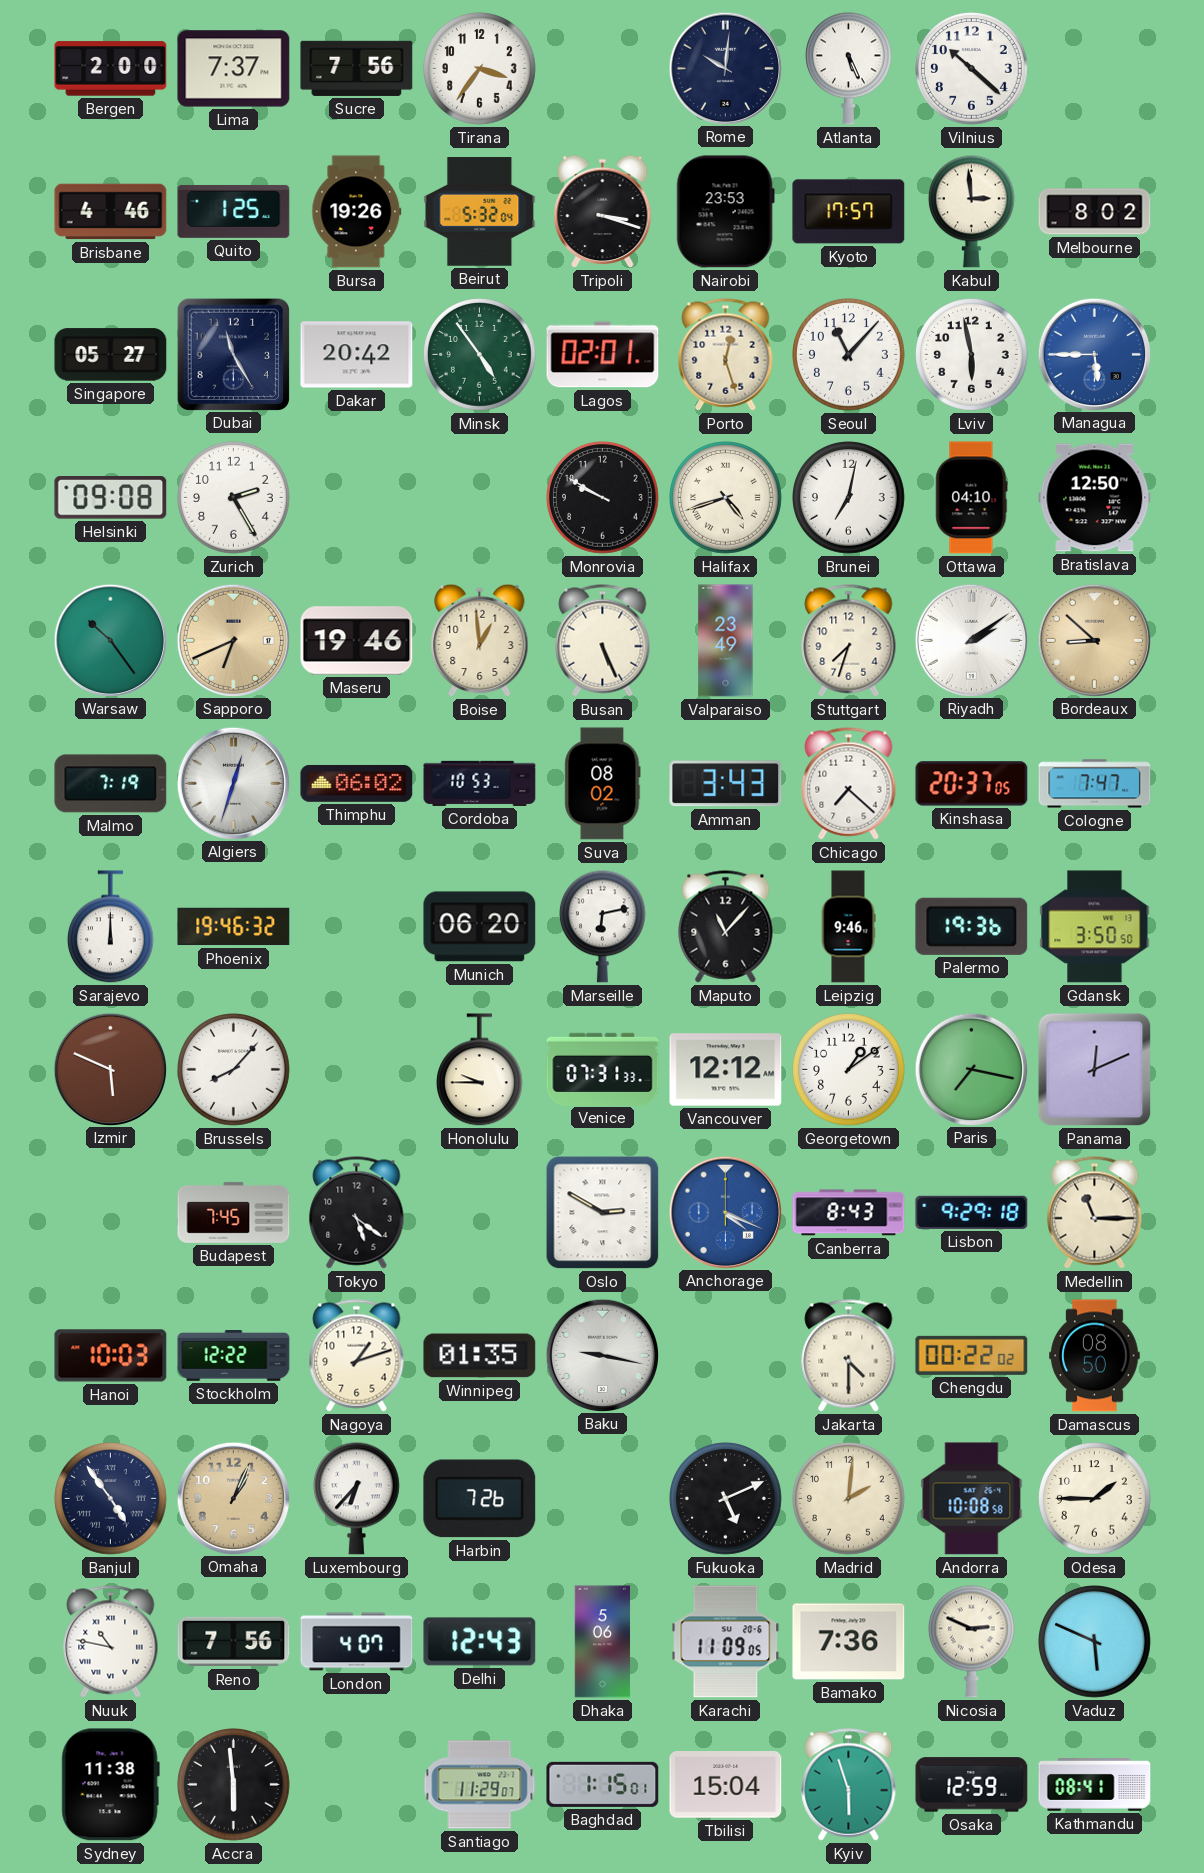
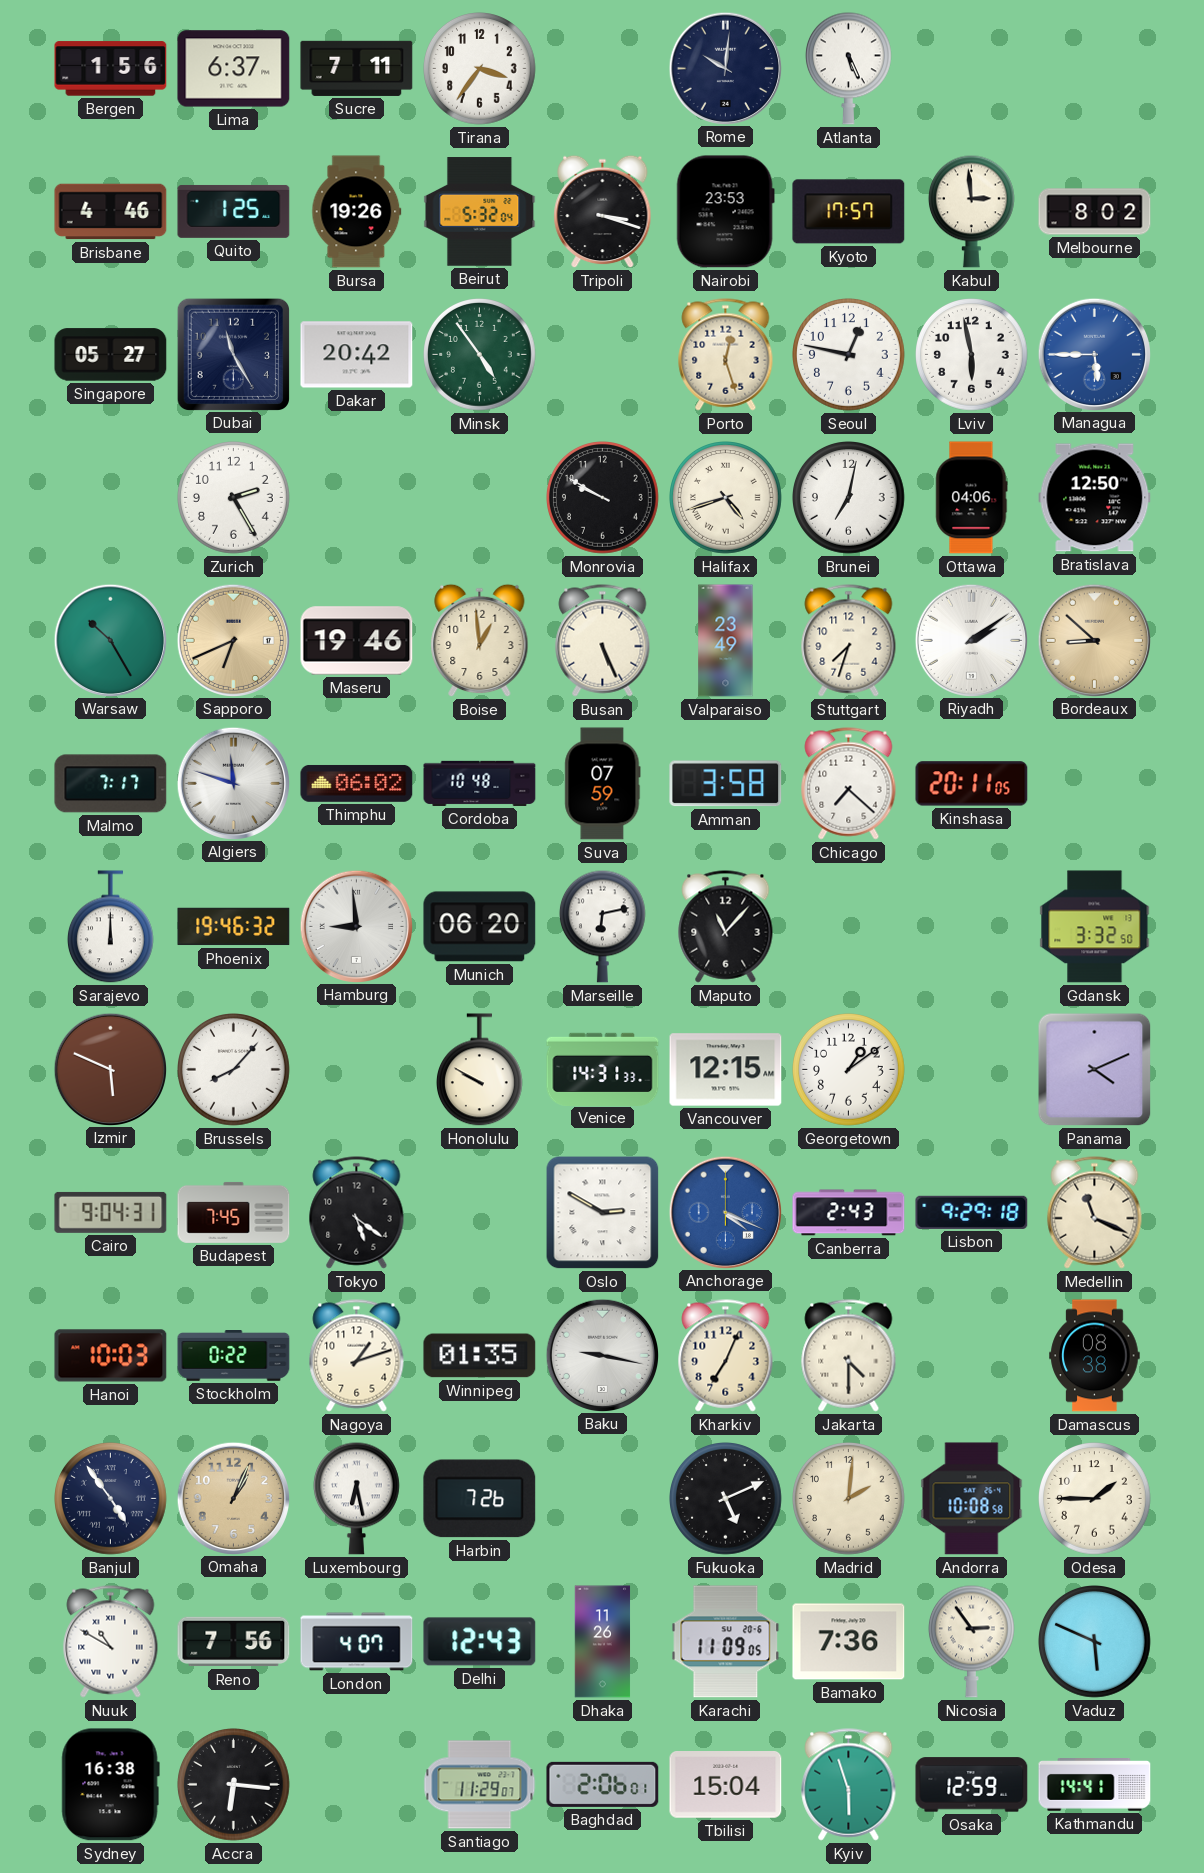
Bergen: 2:00 -> 1:56
Lima: 7:37 -> 6:37
Sucre: 7:56 -> 7:11
Vilnius: 10:22 -> none
Lagos: 02:01 -> none
Seoul: 11:07 -> 12:47
Helsinki: 09:08 -> none
Ottawa: 04:10 -> 04:06
Warsaw: 10:24 -> 10:25
Malmo: 7:19 -> 7:17
Algiers: 12:33 -> 11:48
Cordoba: 10:53 -> 10:48
Suva: 08:02 -> 07:59
Amman: 3:43 -> 3:58
Kinshasa: 20:37 -> 20:11
Cologne: 7:47 -> none
Hamburg: none -> 8:59
Leipzig: 9:46 -> none
Palermo: 19:36 -> none
Gdansk: 3:50 -> 3:32
Honolulu: 9:45 -> 9:50
Venice: 07:31 -> 14:31
Vancouver: 12:12 -> 12:15
Paris: 7:17 -> none
Panama: 12:11 -> 4:11
Cairo: none -> 9:04
Canberra: 8:43 -> 2:43
Medellin: 11:15 -> 11:19
Stockholm: 12:22 -> 0:22
Kharkiv: none -> 7:04
Chengdu: 00:22 -> none
Damascus: 08:50 -> 08:38
Luxembourg: 6:37 -> 6:28
Nuuk: 10:47 -> 10:50
Dhaka: 5:06 -> 11:26
Nicosia: 2:49 -> 2:54
Sydney: 11:38 -> 16:38
Accra: 5:59 -> 6:16
Baghdad: 1:15 -> 2:06
Kathmandu: 08:41 -> 14:41
